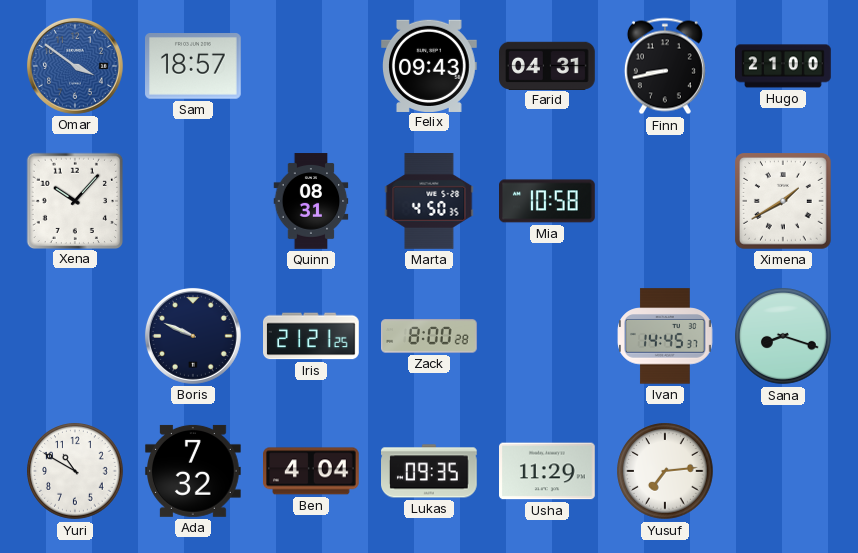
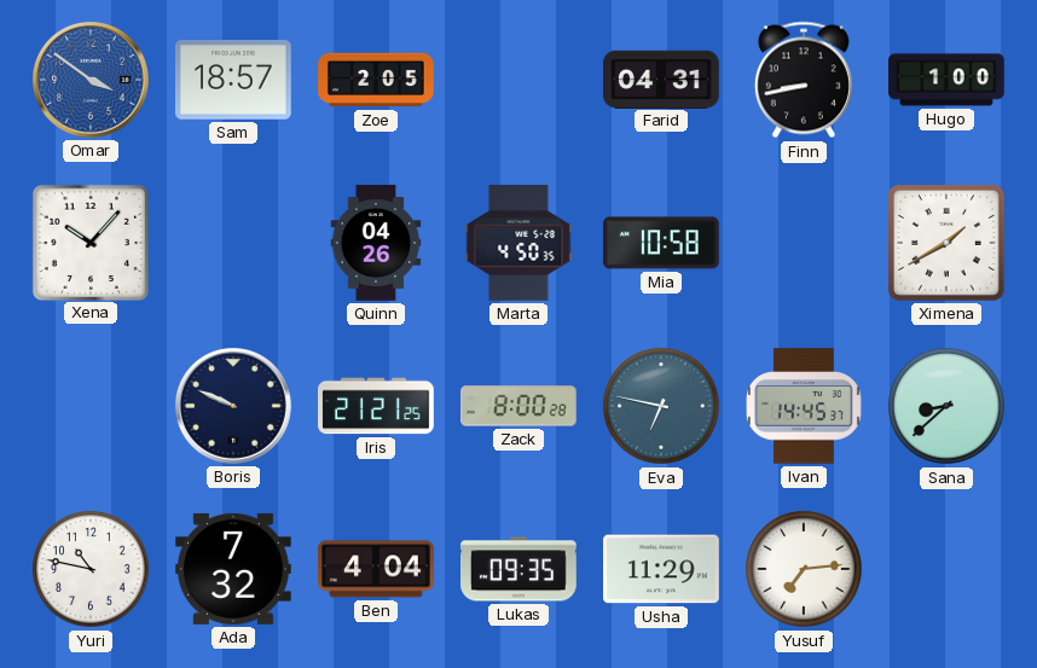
Zoe: none -> 2:05
Felix: 09:43 -> none
Hugo: 21:00 -> 1:00
Quinn: 08:31 -> 04:26
Eva: none -> 6:47
Sana: 8:18 -> 8:38
Yuri: 10:50 -> 10:47
